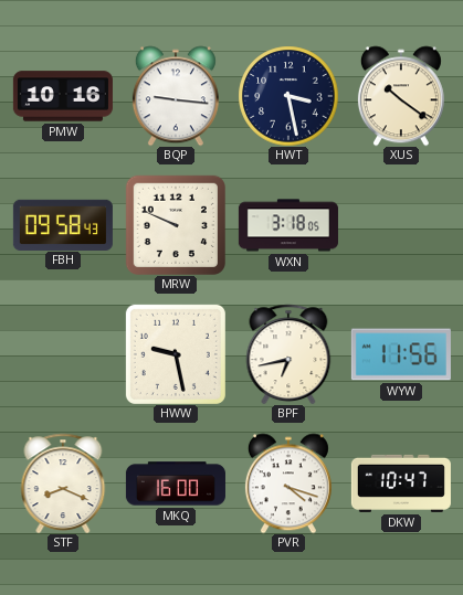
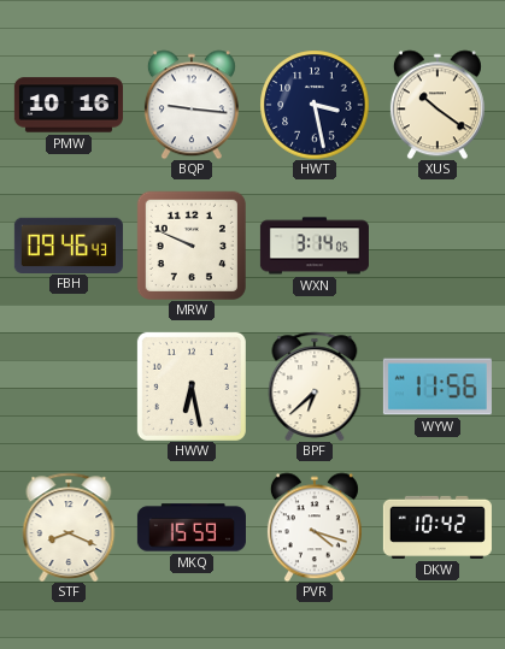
FBH: 09:58 -> 09:46
WXN: 3:18 -> 3:14
HWW: 9:28 -> 6:28
BPF: 6:43 -> 6:38
MKQ: 16:00 -> 15:59
DKW: 10:47 -> 10:42
